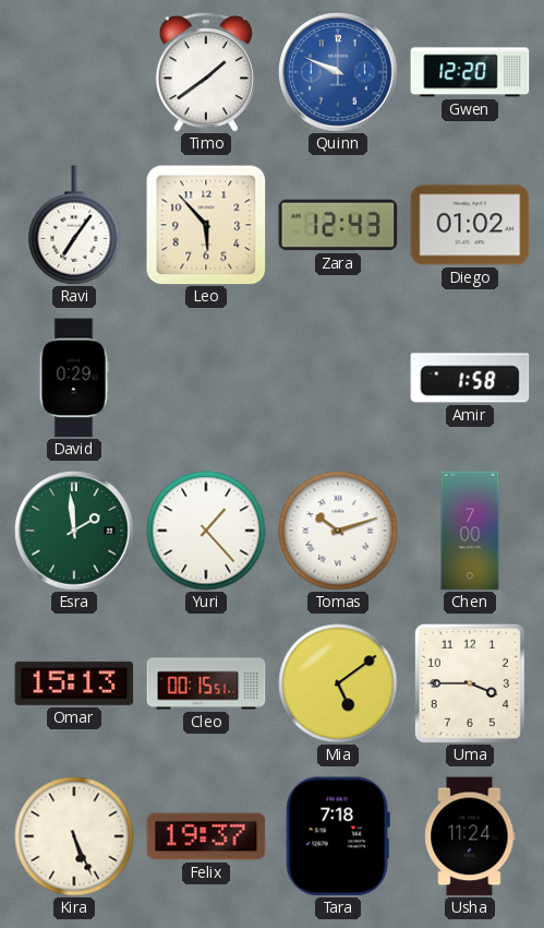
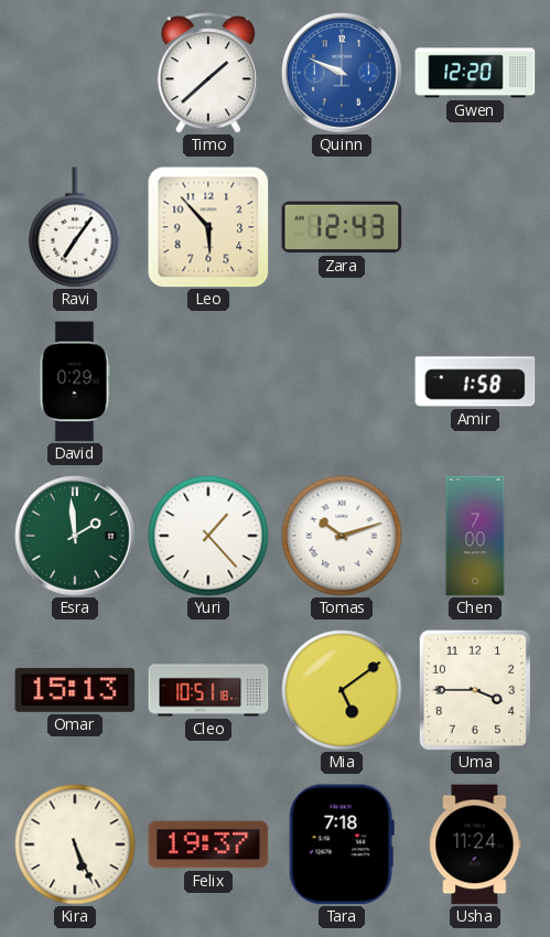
Timo: 1:39 -> 1:38
Diego: 01:02 -> none
Cleo: 00:15 -> 10:51
